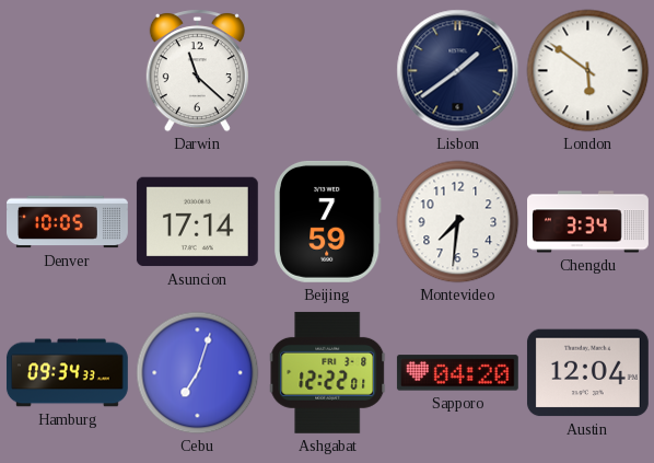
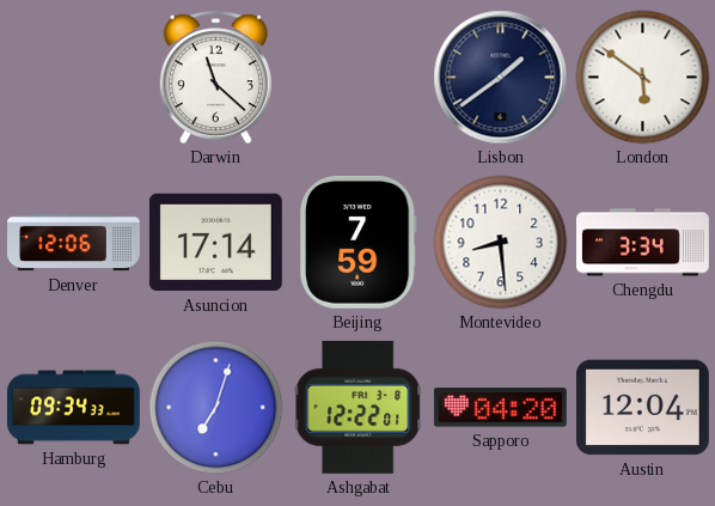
Denver: 10:05 -> 12:06
Montevideo: 7:31 -> 8:29
